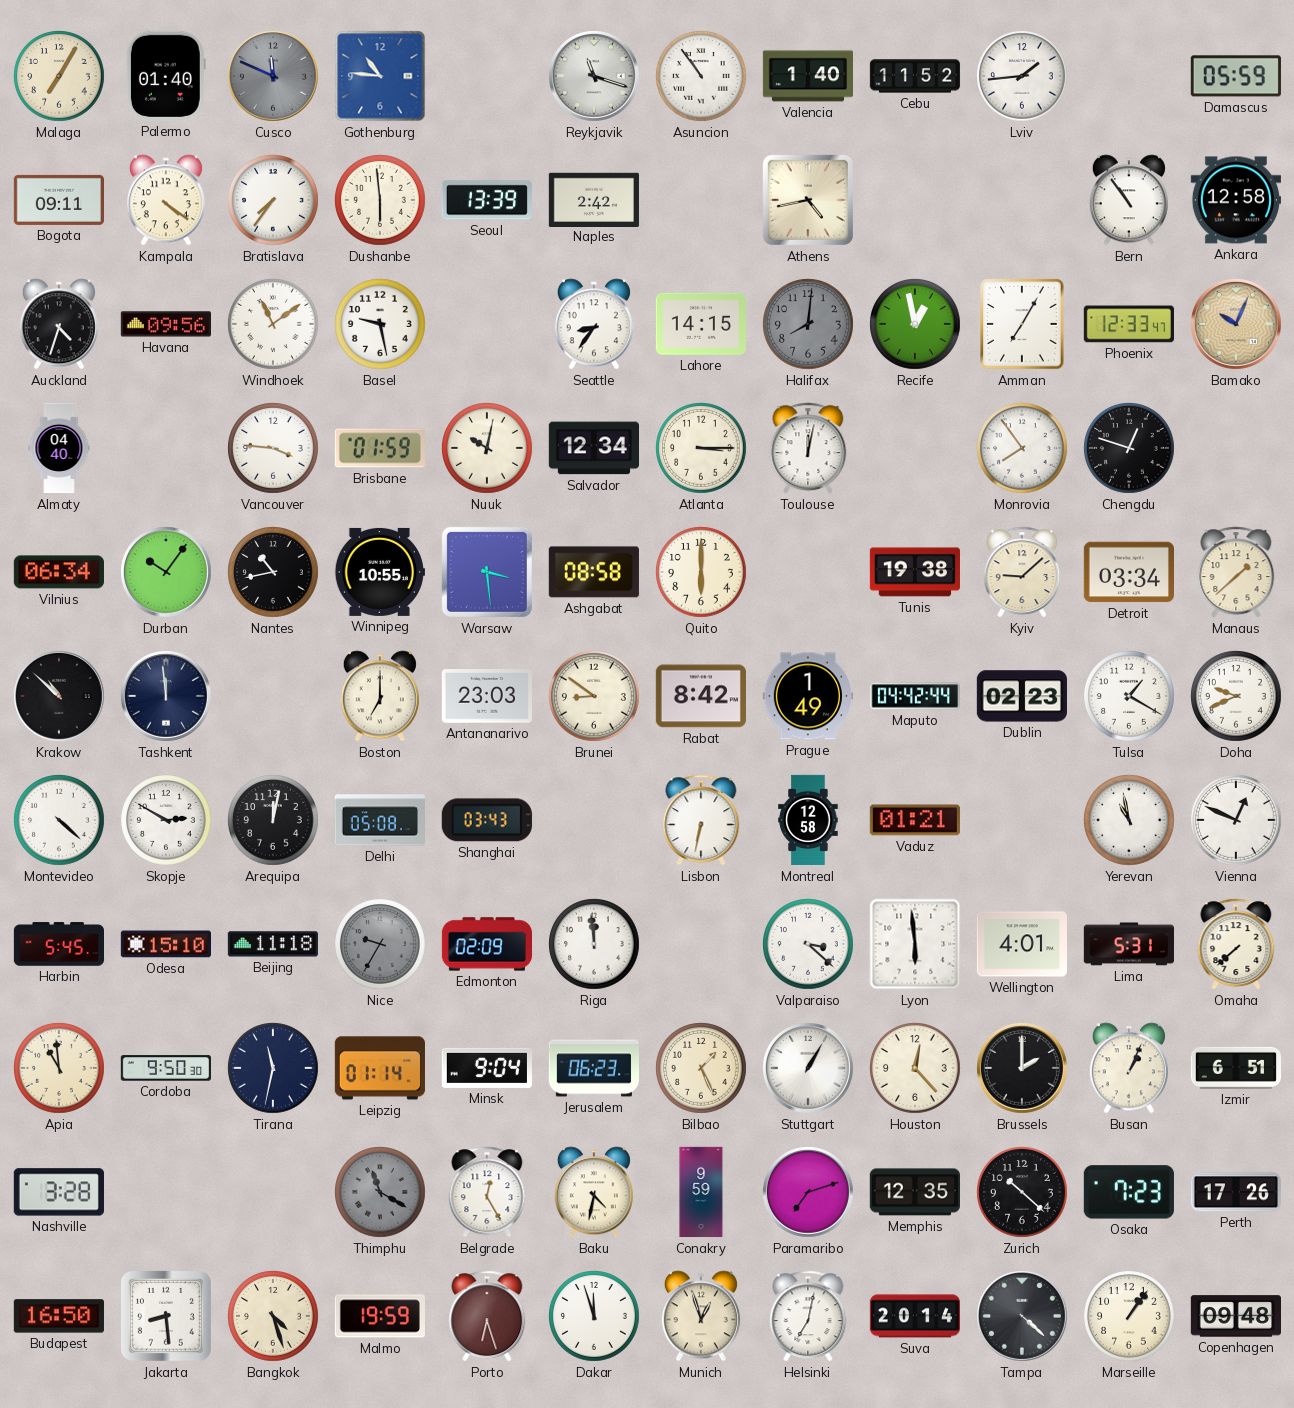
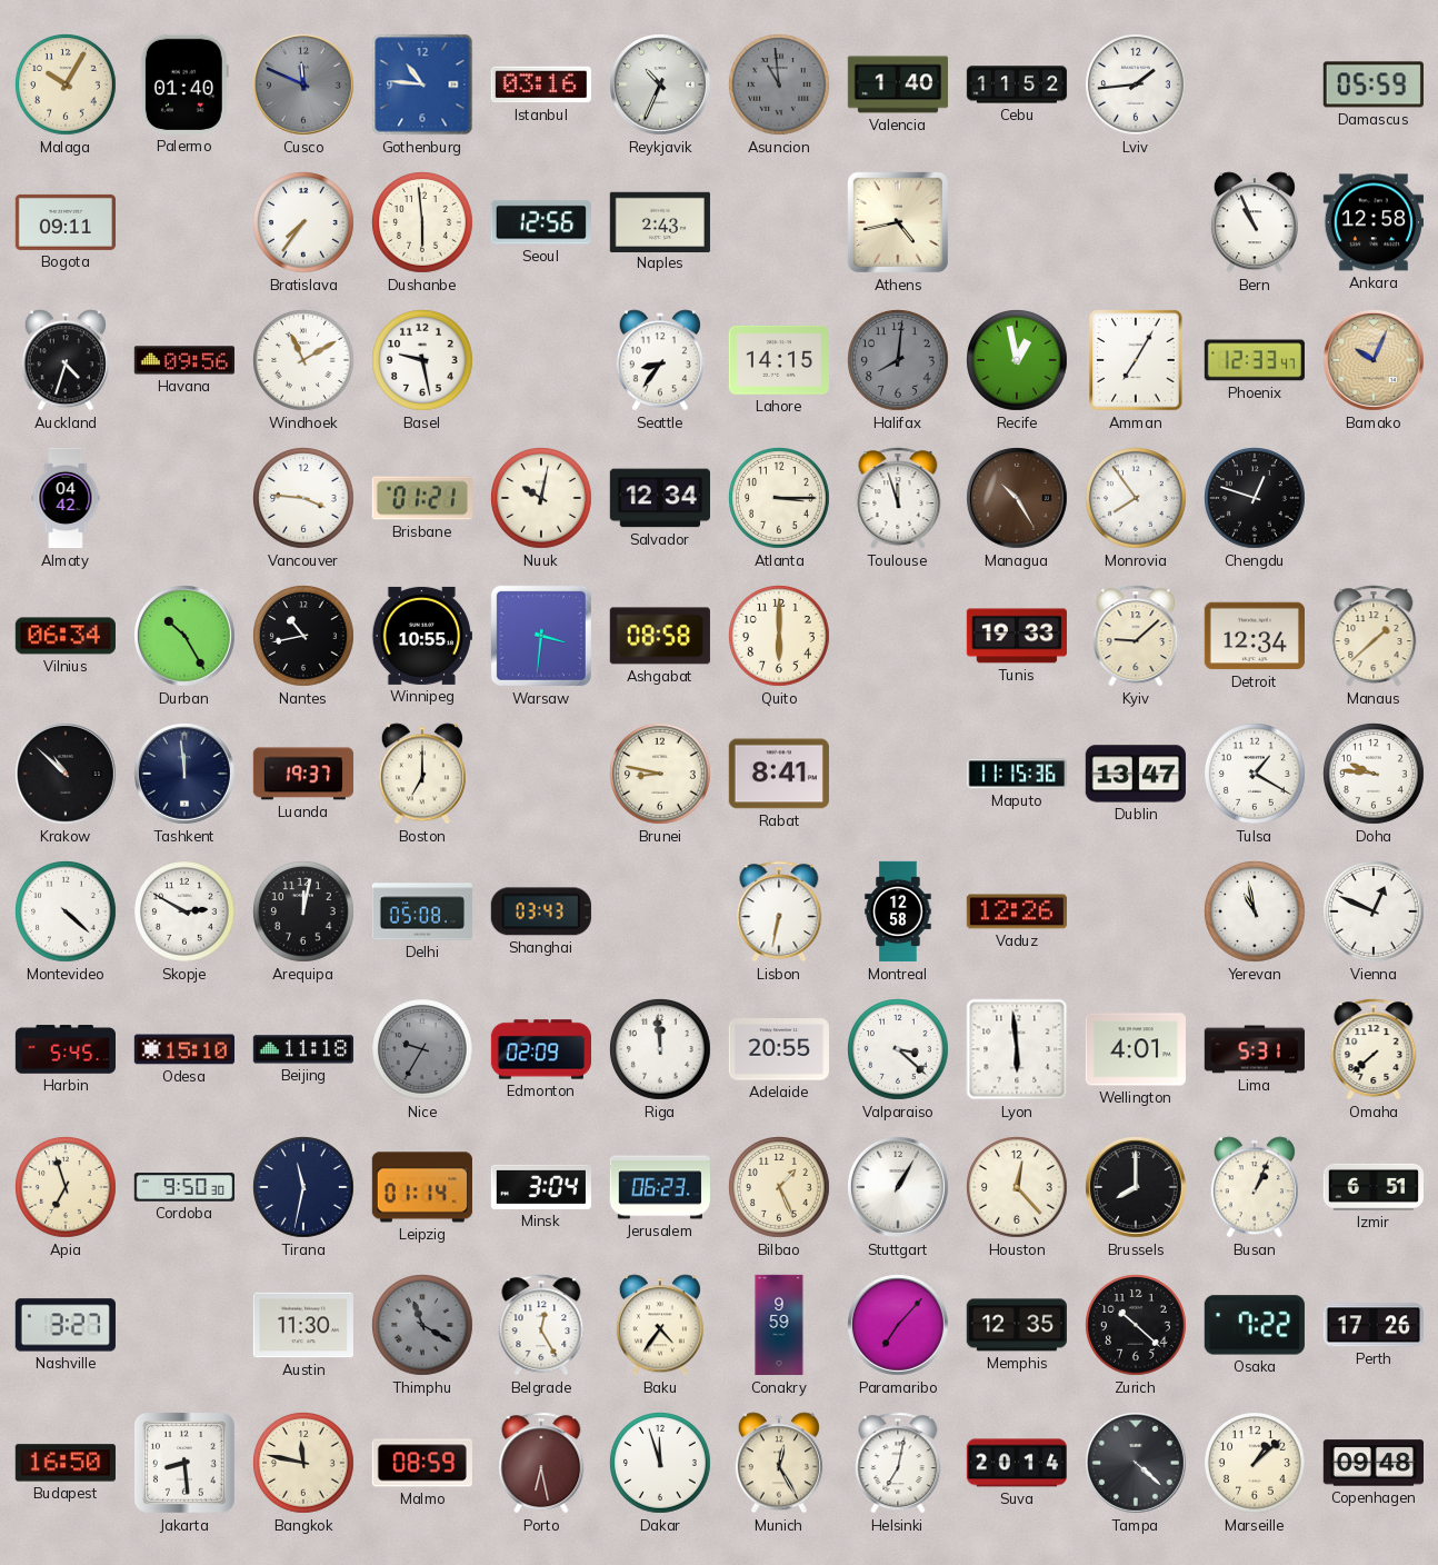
Malaga: 7:05 -> 10:05
Istanbul: none -> 03:16
Reykjavik: 11:18 -> 10:34
Asuncion: 10:54 -> 10:59
Asuncion dial: white -> grey
Kampala: 4:21 -> none
Seoul: 13:39 -> 12:56
Naples: 2:42 -> 2:43
Bern: 10:54 -> 10:56
Windhoek: 11:09 -> 11:10
Almaty: 04:40 -> 04:42
Brisbane: 01:59 -> 01:21
Toulouse: 12:02 -> 11:57
Managua: none -> 10:25
Durban: 10:06 -> 10:25
Warsaw: 3:29 -> 3:31
Tunis: 19:38 -> 19:33
Detroit: 03:34 -> 12:34
Luanda: none -> 19:37
Antananarivo: 23:03 -> none
Brunei: 8:51 -> 8:47
Rabat: 8:42 -> 8:41
Prague: 1:49 -> none
Maputo: 04:42 -> 11:15
Dublin: 02:23 -> 13:47
Doha: 9:41 -> 9:46
Vaduz: 01:21 -> 12:26
Adelaide: none -> 20:55
Apia: 10:59 -> 6:57
Minsk: 9:04 -> 3:04
Brussels: 2:00 -> 8:00
Nashville: 3:28 -> 3:27
Austin: none -> 11:30
Baku: 4:32 -> 4:36
Paramaribo: 7:12 -> 7:07
Osaka: 7:23 -> 7:22
Bangkok: 4:27 -> 11:47
Malmo: 19:59 -> 08:59
Porto: 6:27 -> 6:28
Munich: 12:57 -> 12:25
Marseille: 1:06 -> 1:08
